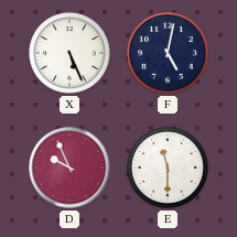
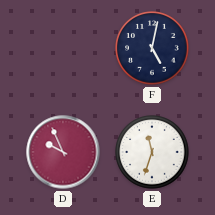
X: 5:26 -> none
E: 11:30 -> 11:33
